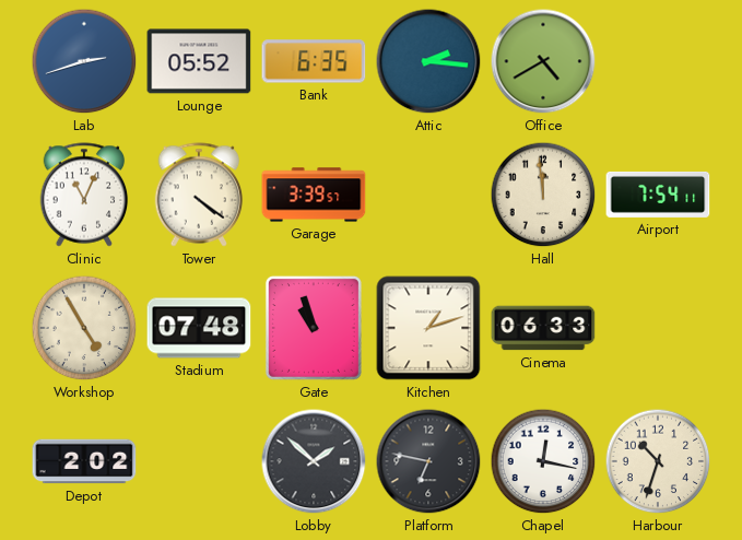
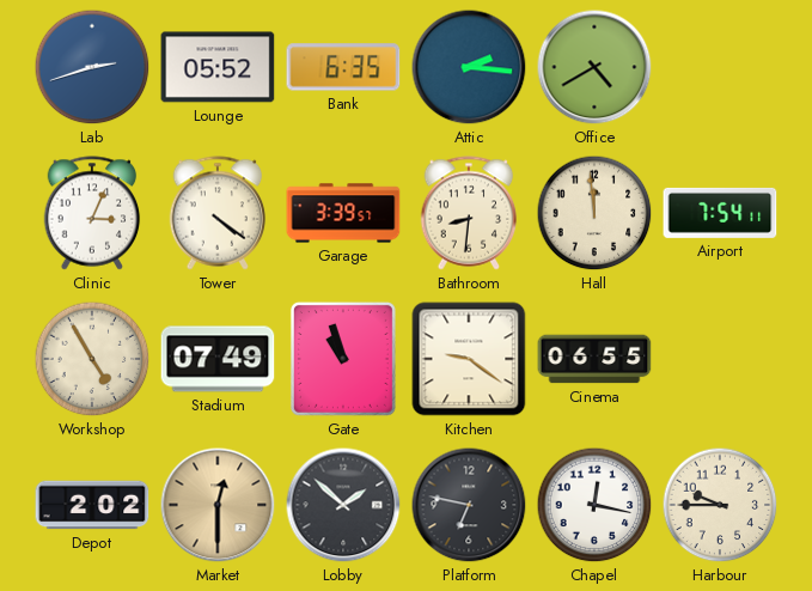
Clinic: 11:04 -> 3:04
Bathroom: none -> 8:31
Stadium: 07:48 -> 07:49
Kitchen: 1:12 -> 9:21
Cinema: 06:33 -> 06:55
Market: none -> 12:30
Harbour: 10:33 -> 9:45
